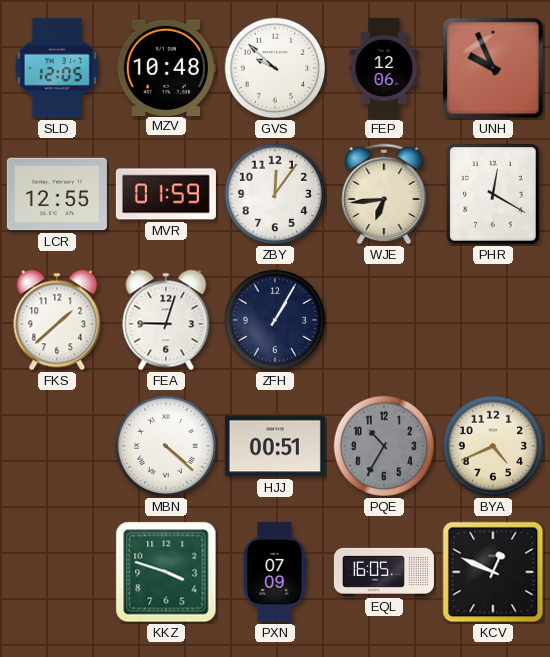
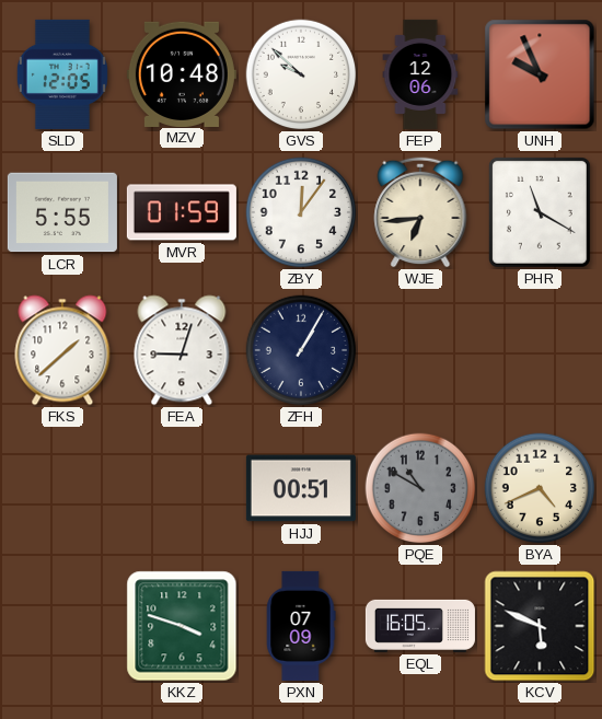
LCR: 12:55 -> 5:55
PHR: 12:20 -> 11:20
MBN: 4:22 -> none
PQE: 10:35 -> 10:50
KCV: 12:49 -> 5:49
